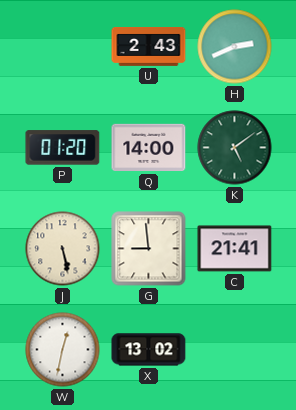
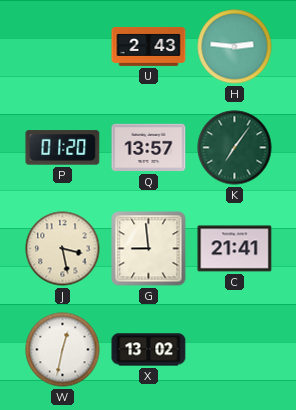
H: 2:41 -> 2:46
Q: 14:00 -> 13:57
K: 5:09 -> 7:06
J: 5:28 -> 3:28
